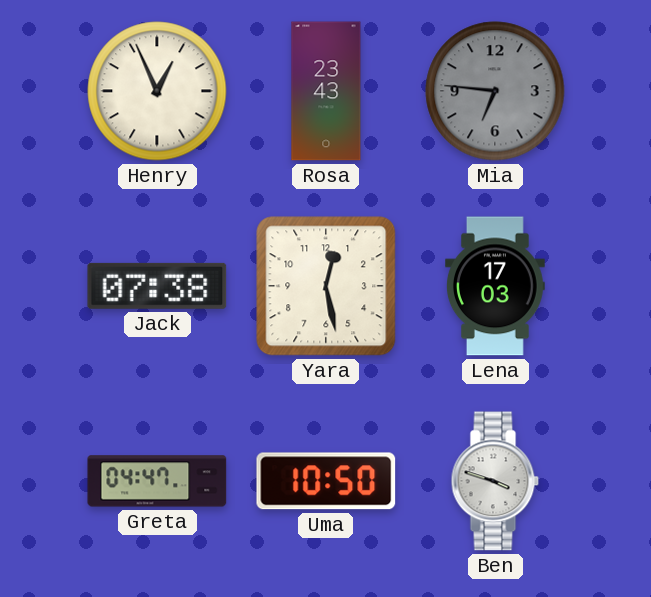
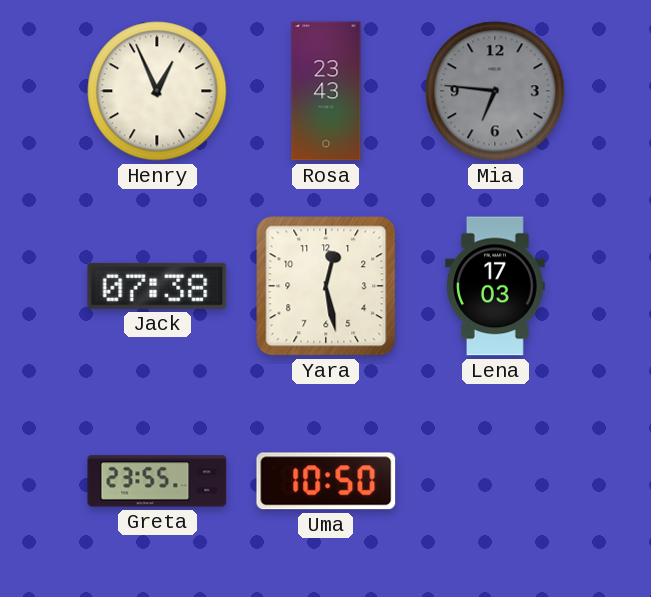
Greta: 04:47 -> 23:55
Ben: 3:48 -> none
